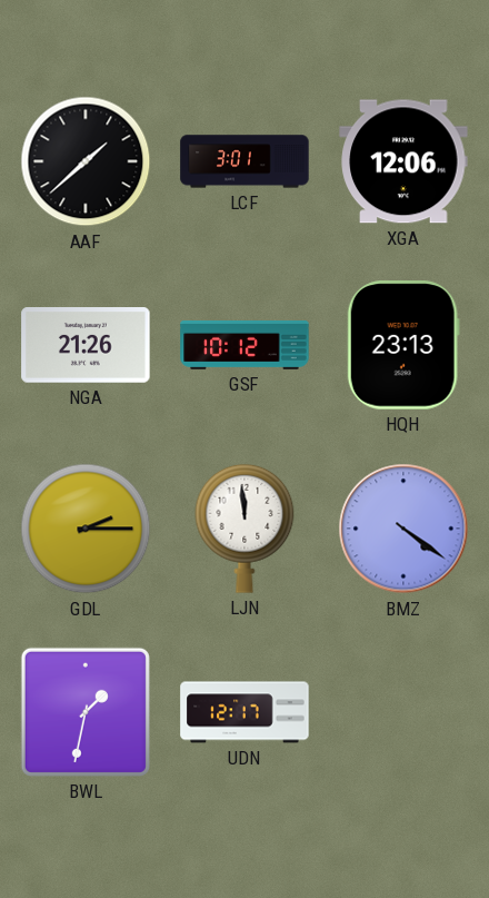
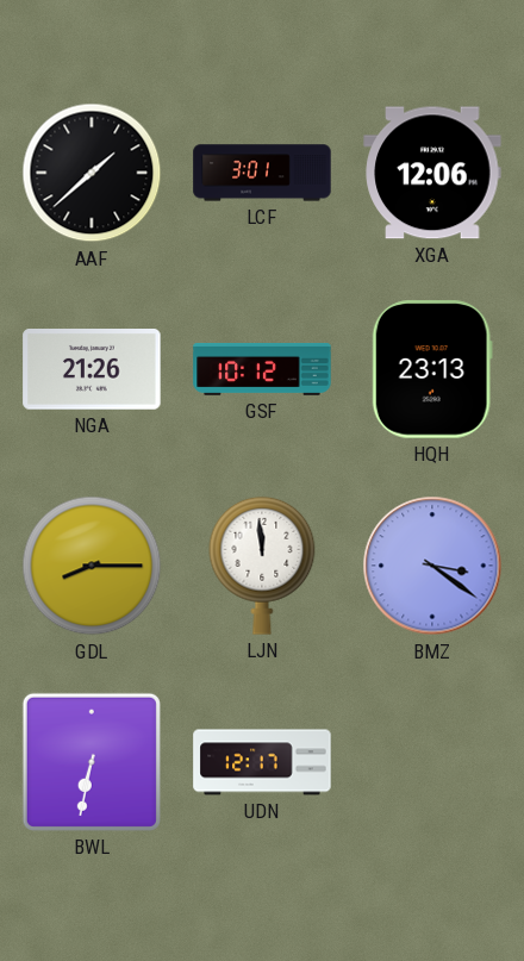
GDL: 2:15 -> 8:15
BMZ: 4:21 -> 3:21
BWL: 1:32 -> 6:32
